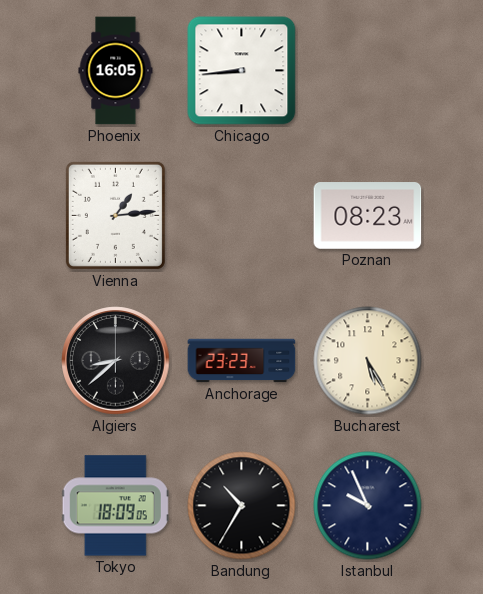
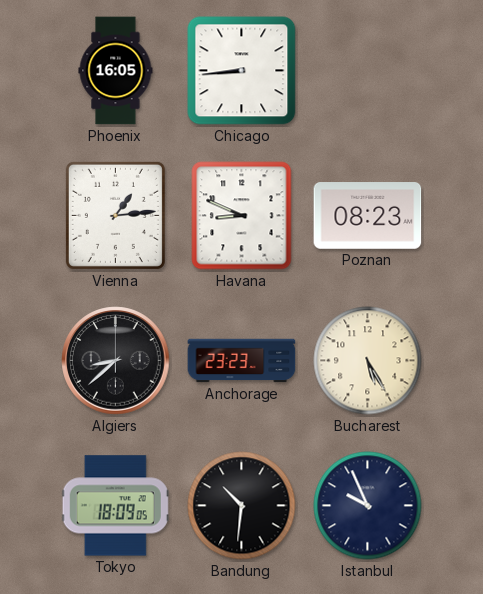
Havana: none -> 8:49
Bandung: 10:35 -> 10:31
